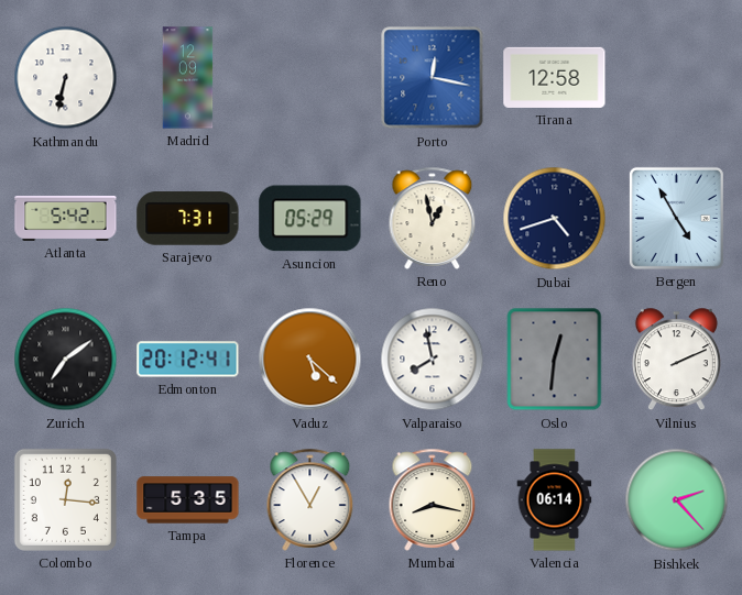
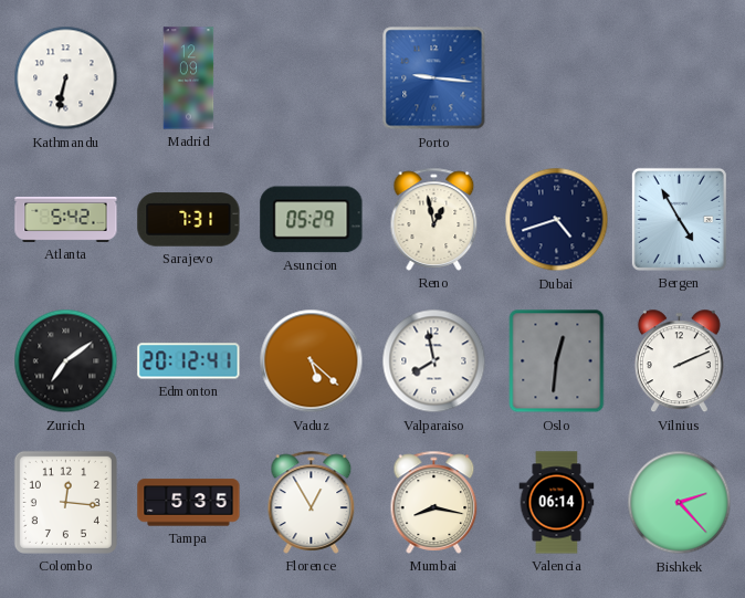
Porto: 12:17 -> 9:16
Tirana: 12:58 -> none
